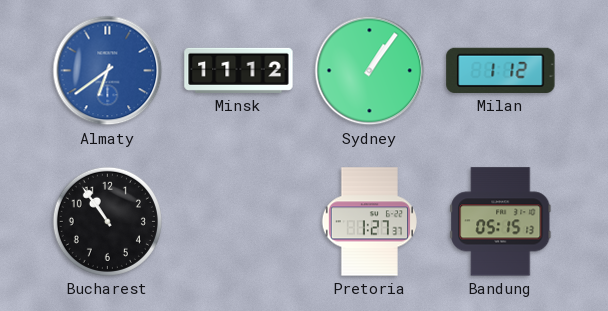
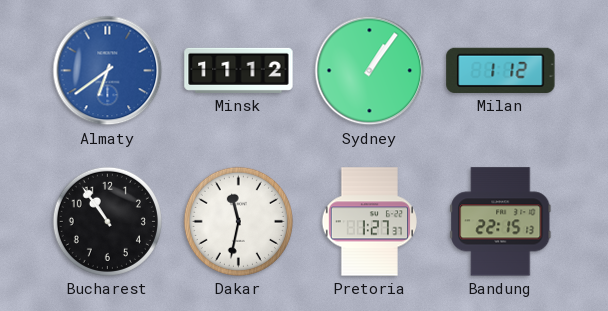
Dakar: none -> 11:32
Bandung: 05:15 -> 22:15
